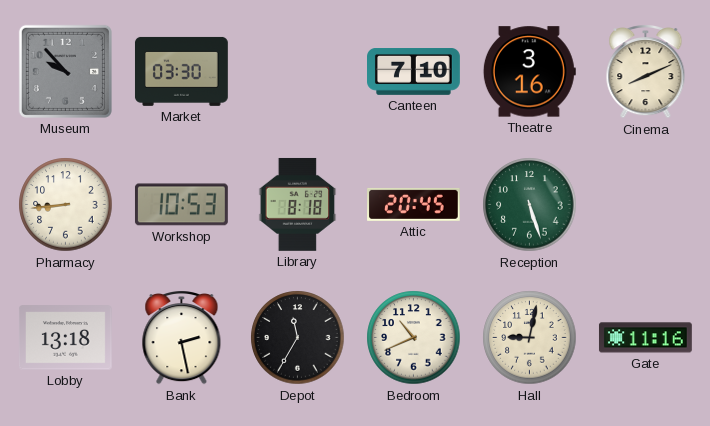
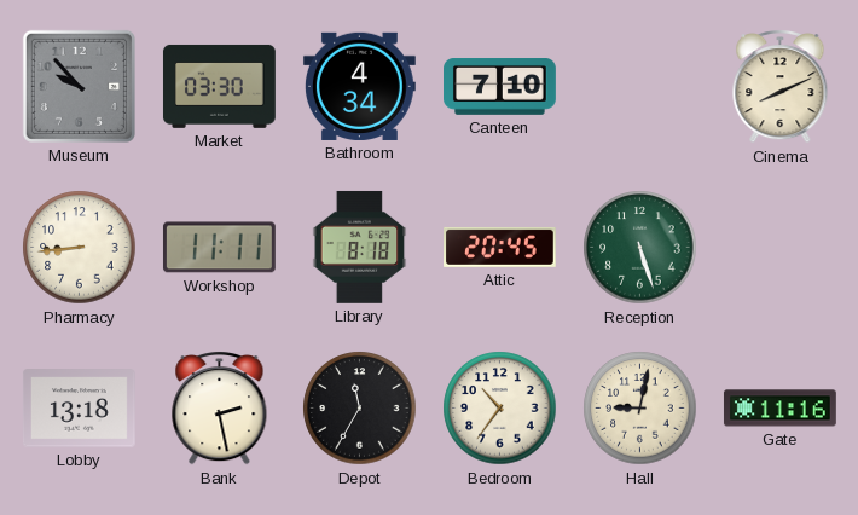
Bathroom: none -> 4:34
Theatre: 3:16 -> none
Workshop: 10:53 -> 11:11
Bedroom: 10:41 -> 10:36
